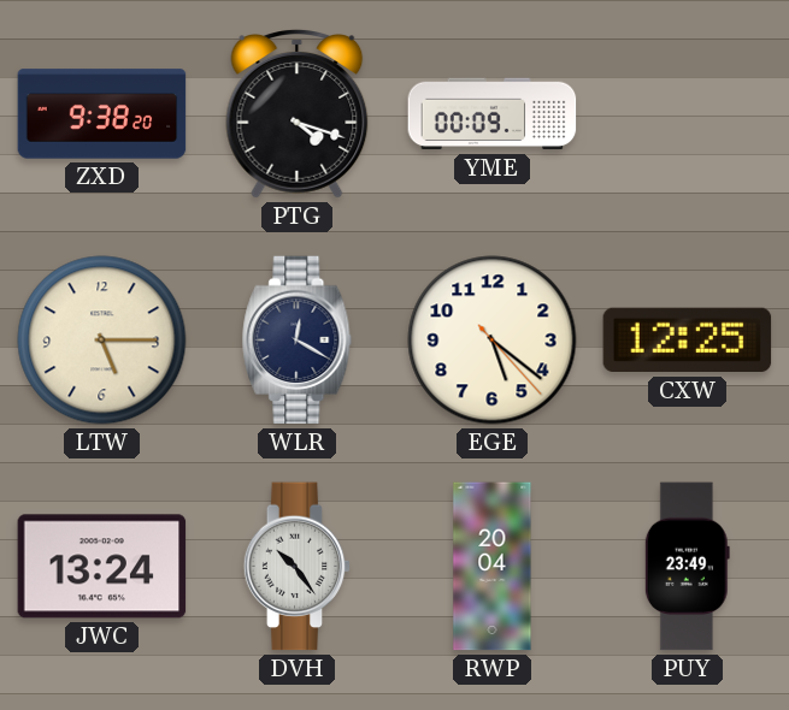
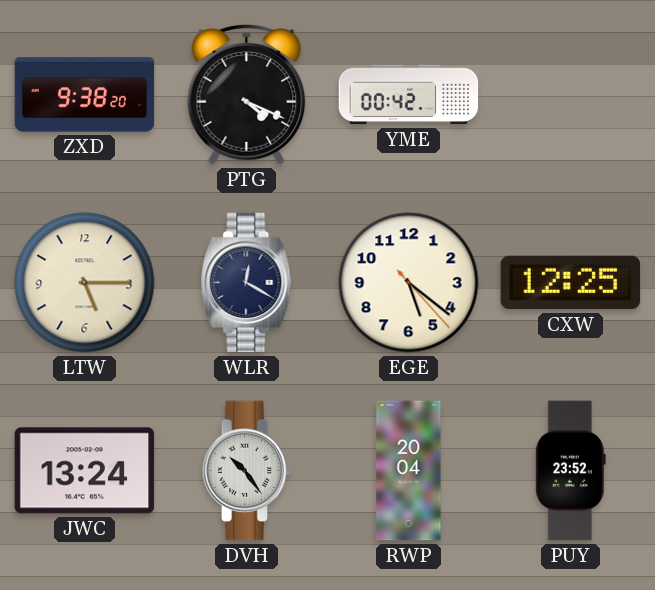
PTG: 4:18 -> 4:19
YME: 00:09 -> 00:42
PUY: 23:49 -> 23:52
